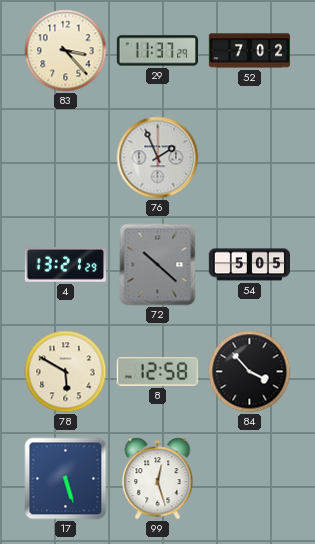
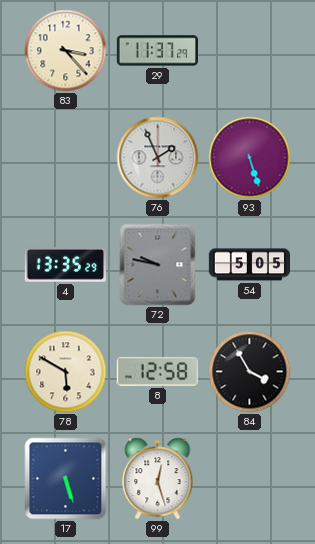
52: 7:02 -> none
93: none -> 5:27
4: 13:21 -> 13:35
72: 10:22 -> 9:47
84: 3:53 -> 3:55
